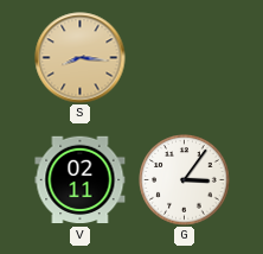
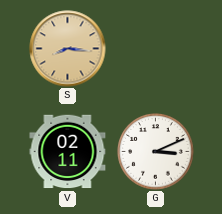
G: 3:06 -> 3:11
